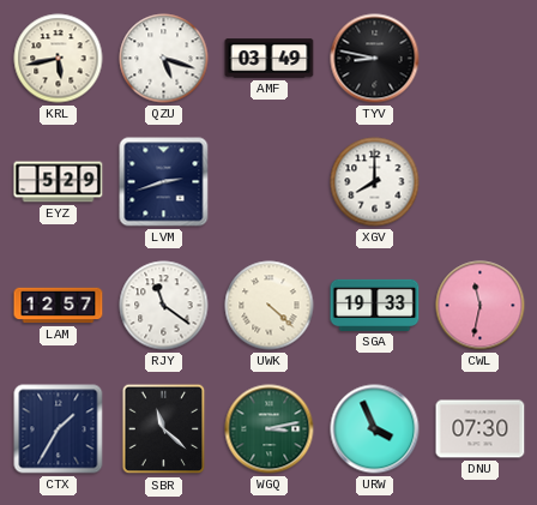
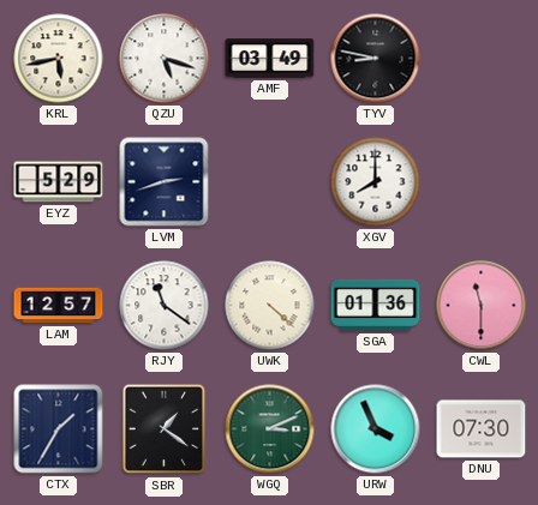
SGA: 19:33 -> 01:36
CWL: 11:32 -> 11:30
SBR: 11:22 -> 1:21
WGQ: 3:13 -> 3:11
